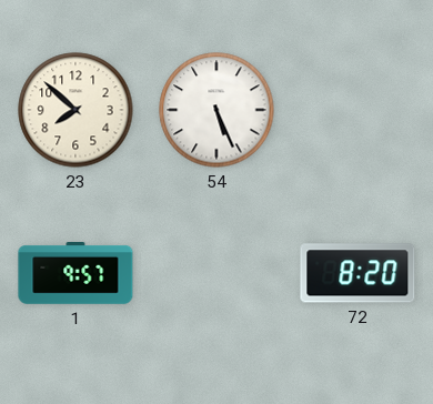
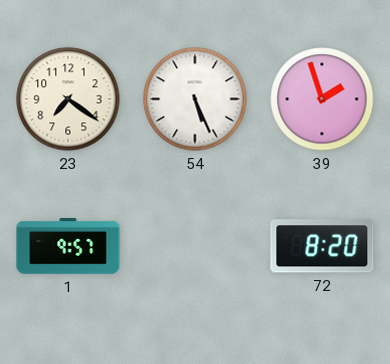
23: 7:52 -> 7:21
39: none -> 1:57
